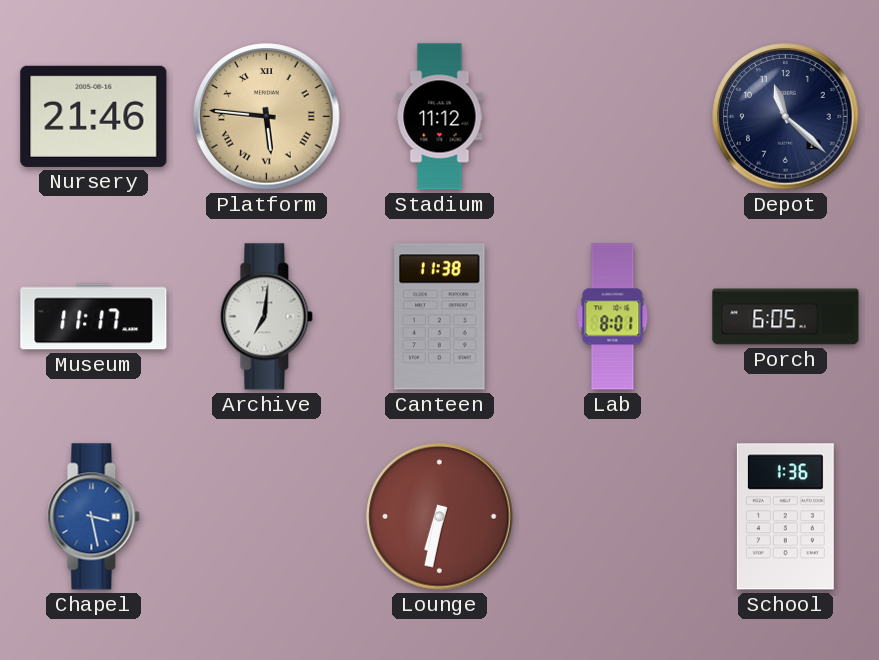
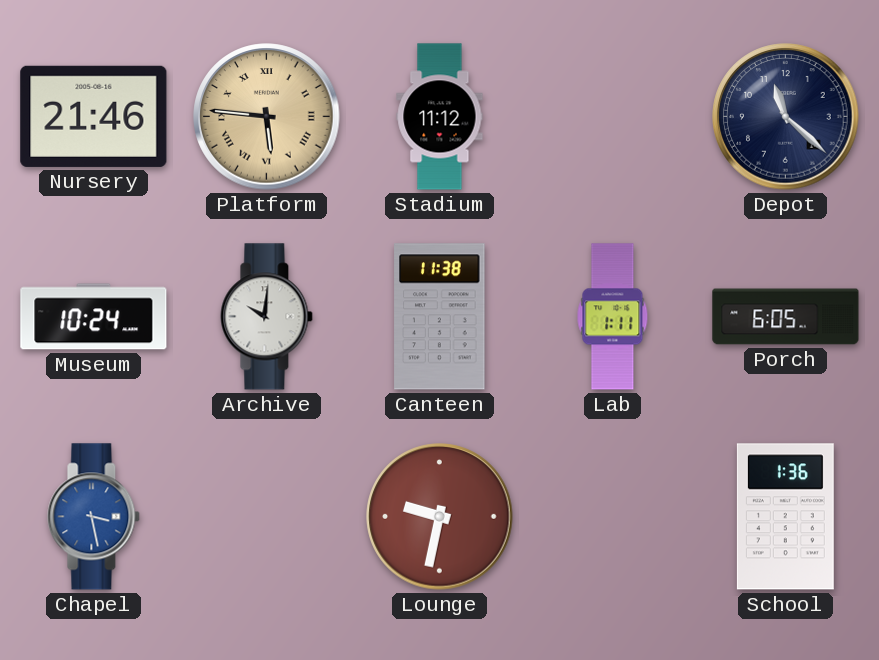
Museum: 11:17 -> 10:24
Archive: 7:01 -> 10:01
Lab: 8:01 -> 1:11
Lounge: 6:32 -> 9:32
